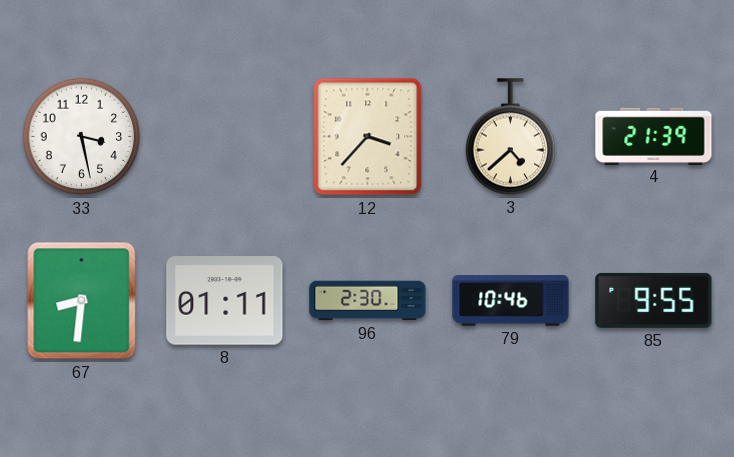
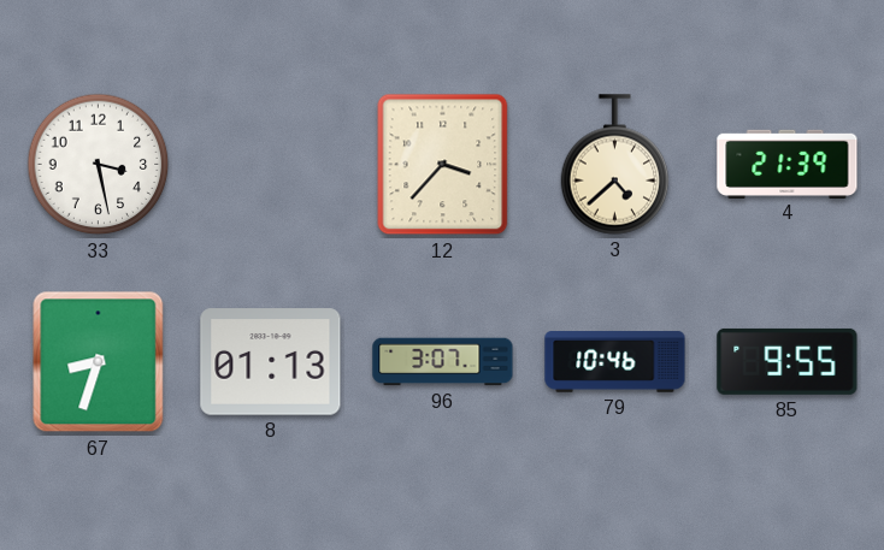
67: 8:31 -> 8:33
8: 01:11 -> 01:13
96: 2:30 -> 3:07
